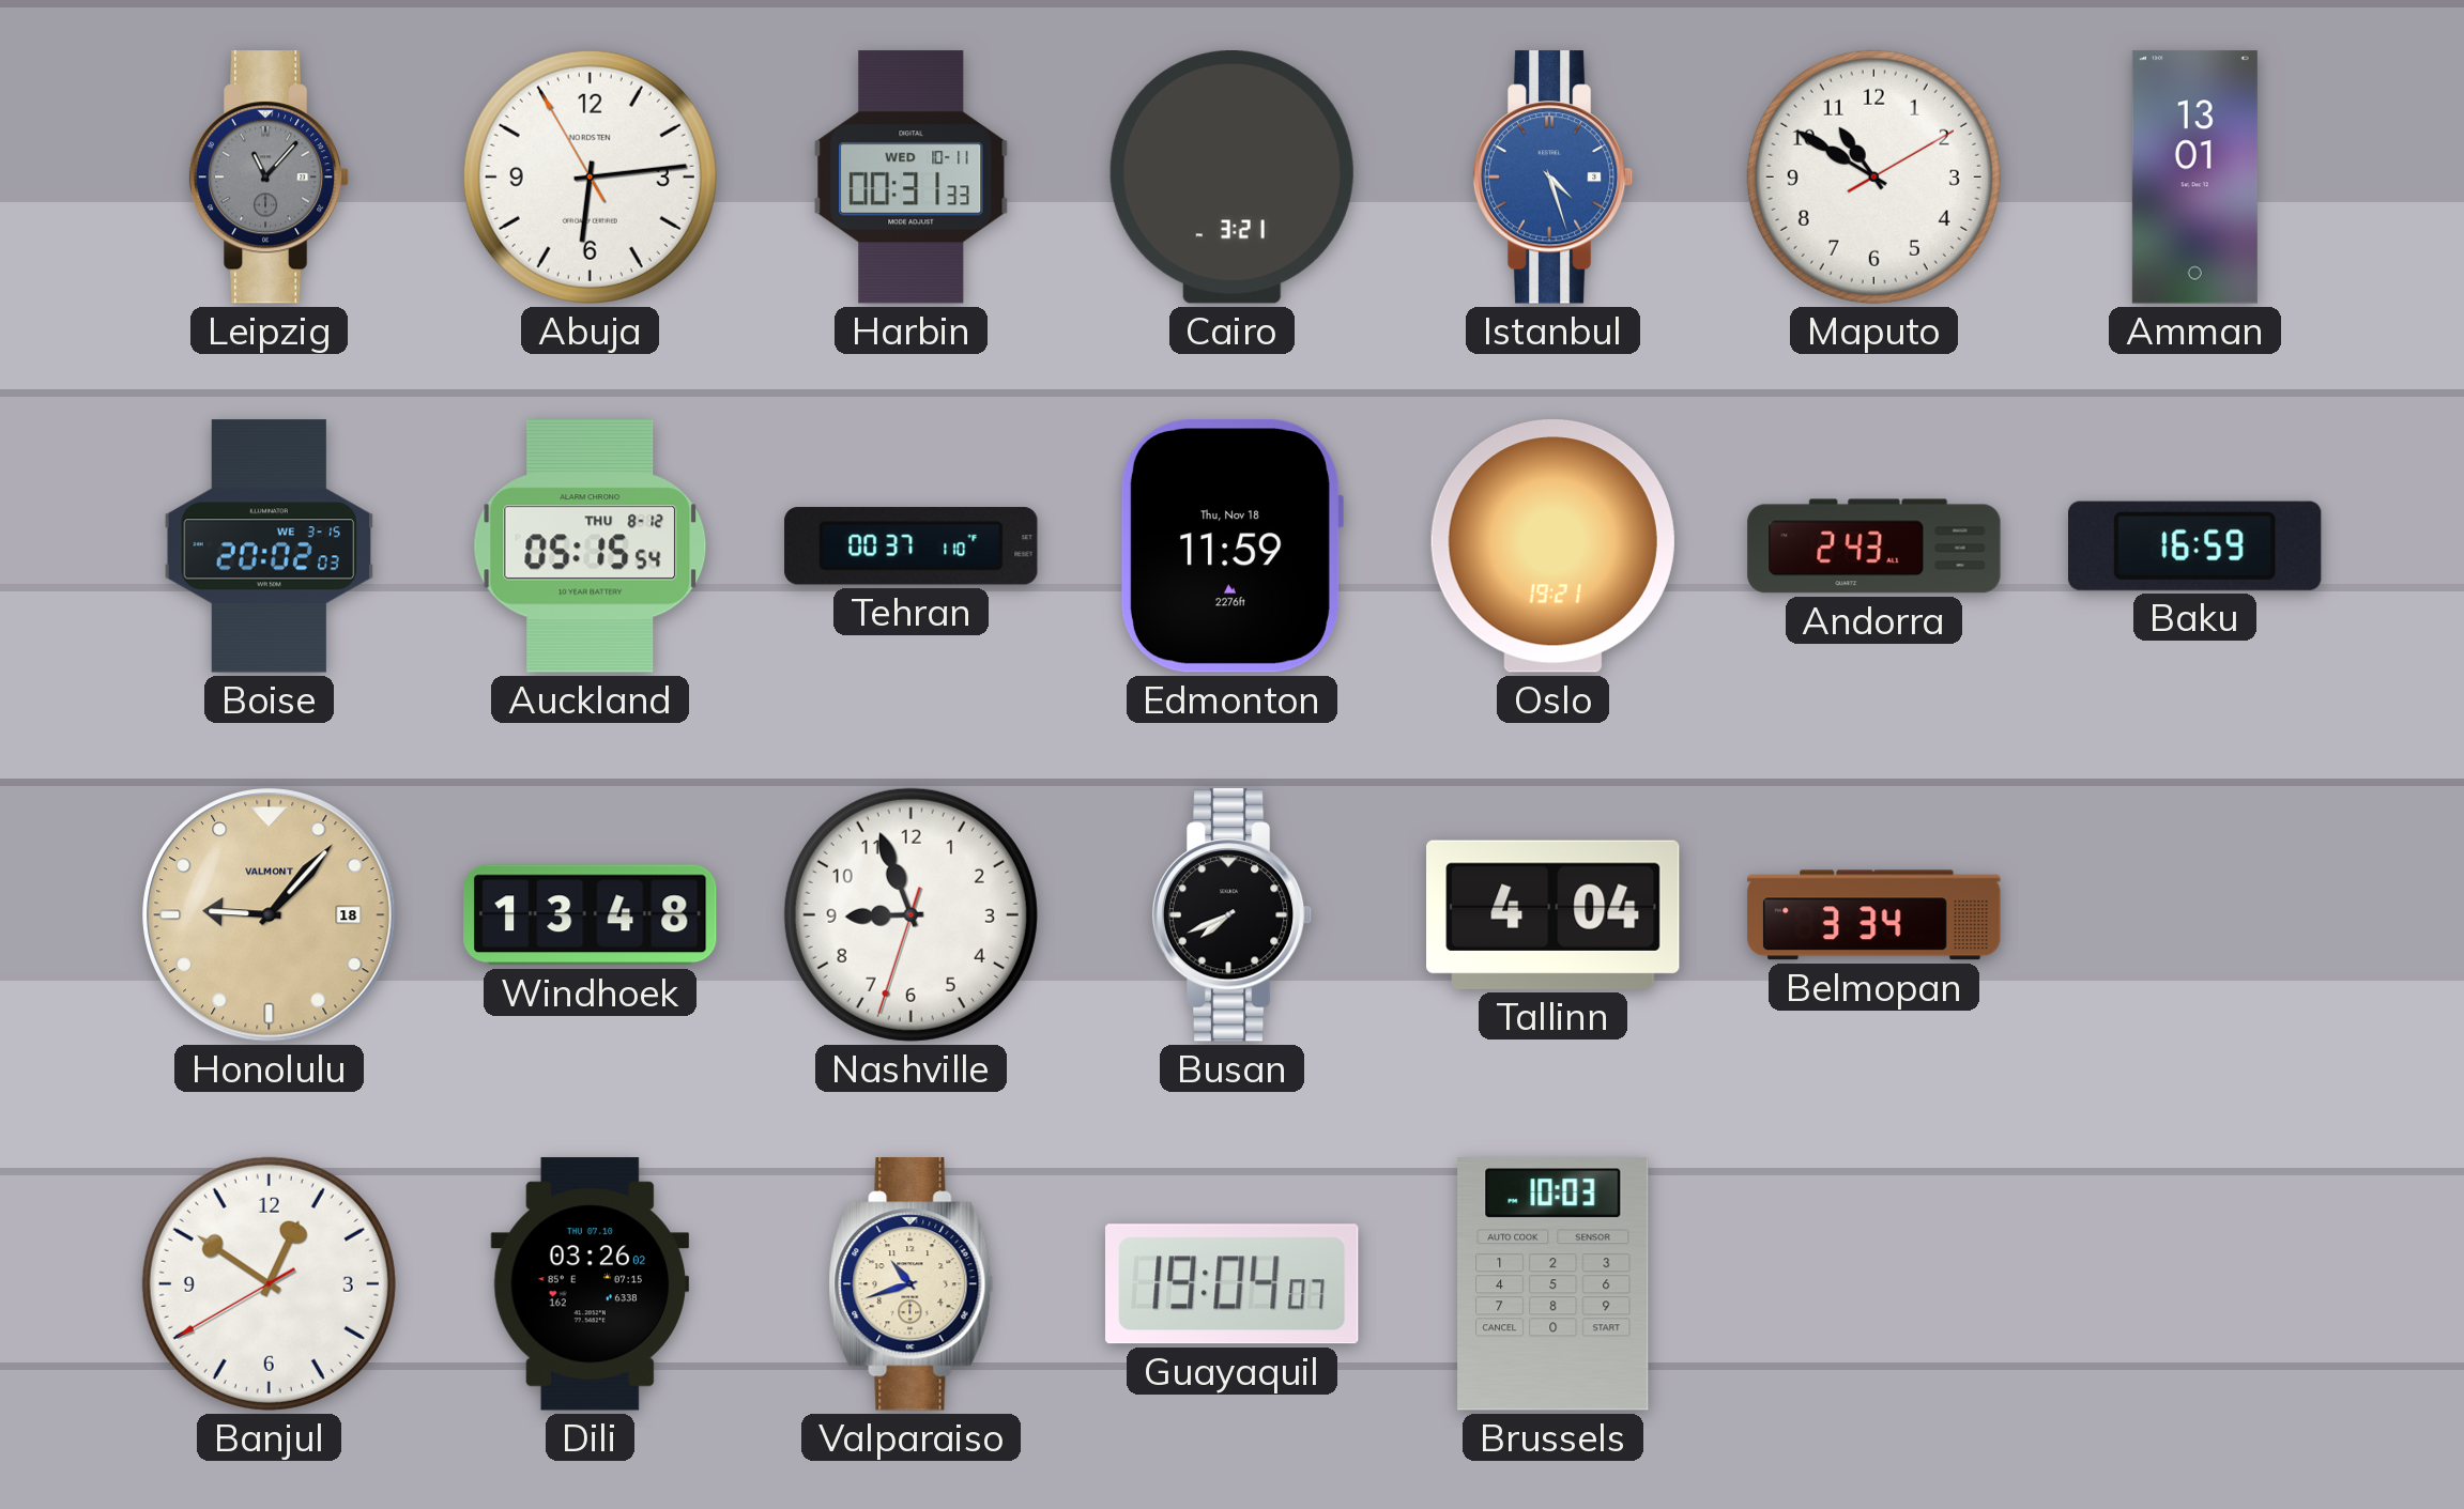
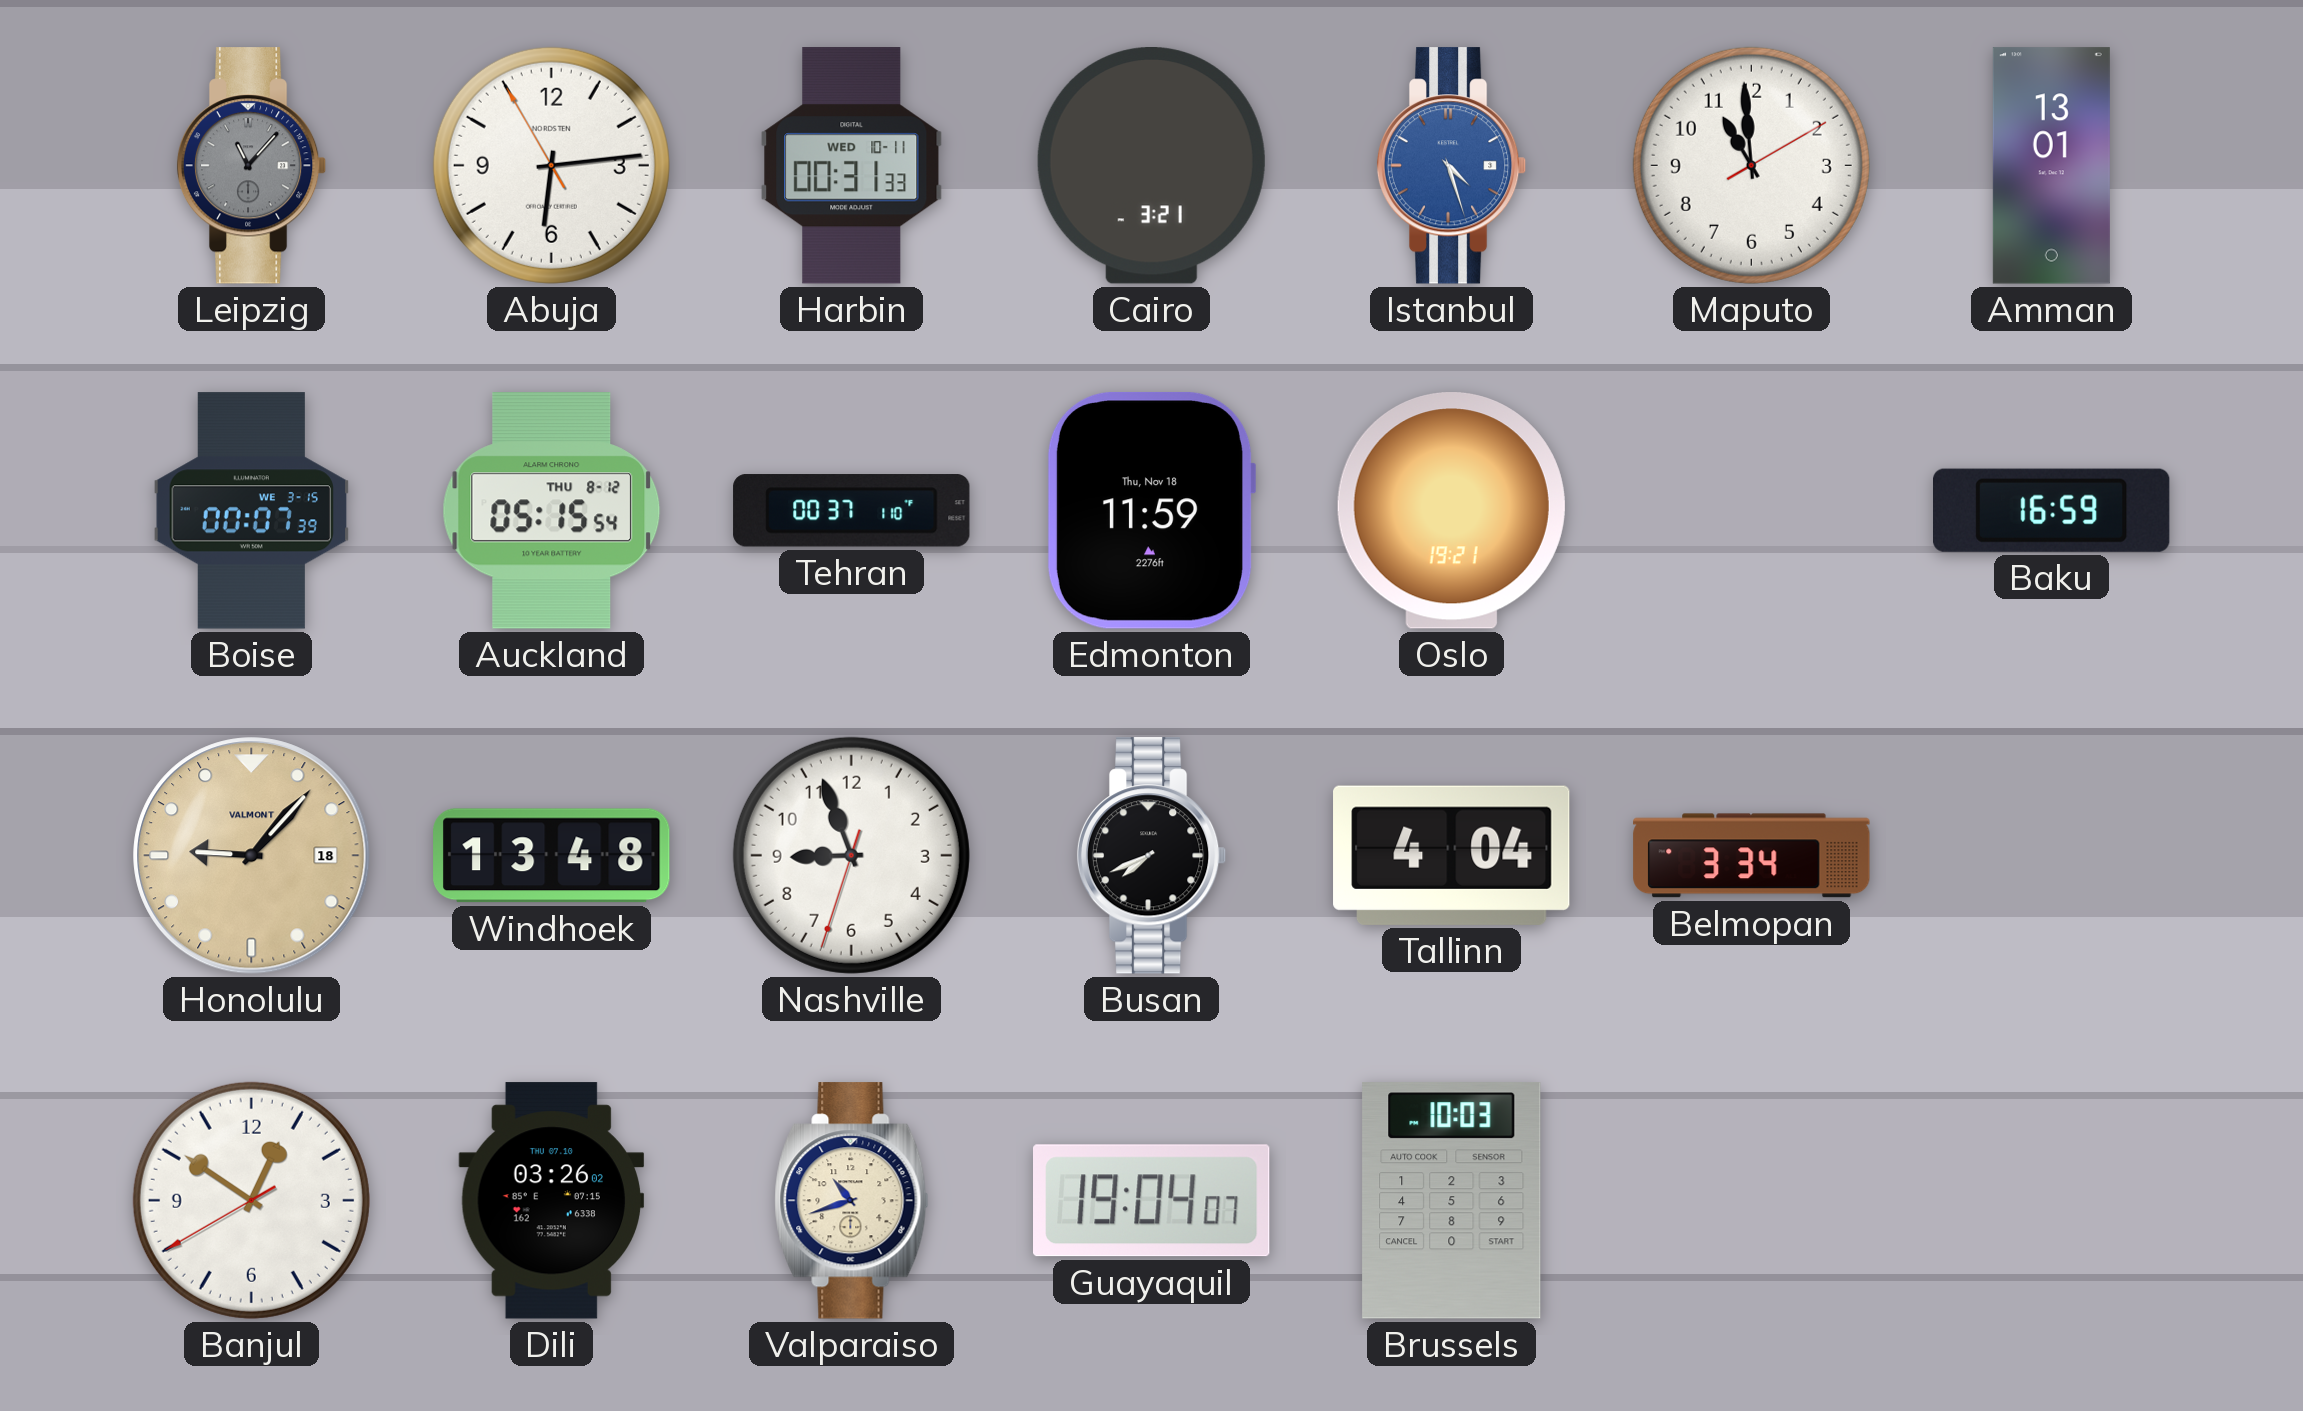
Maputo: 10:50 -> 10:59
Boise: 20:02 -> 00:07
Andorra: 2:43 -> none
